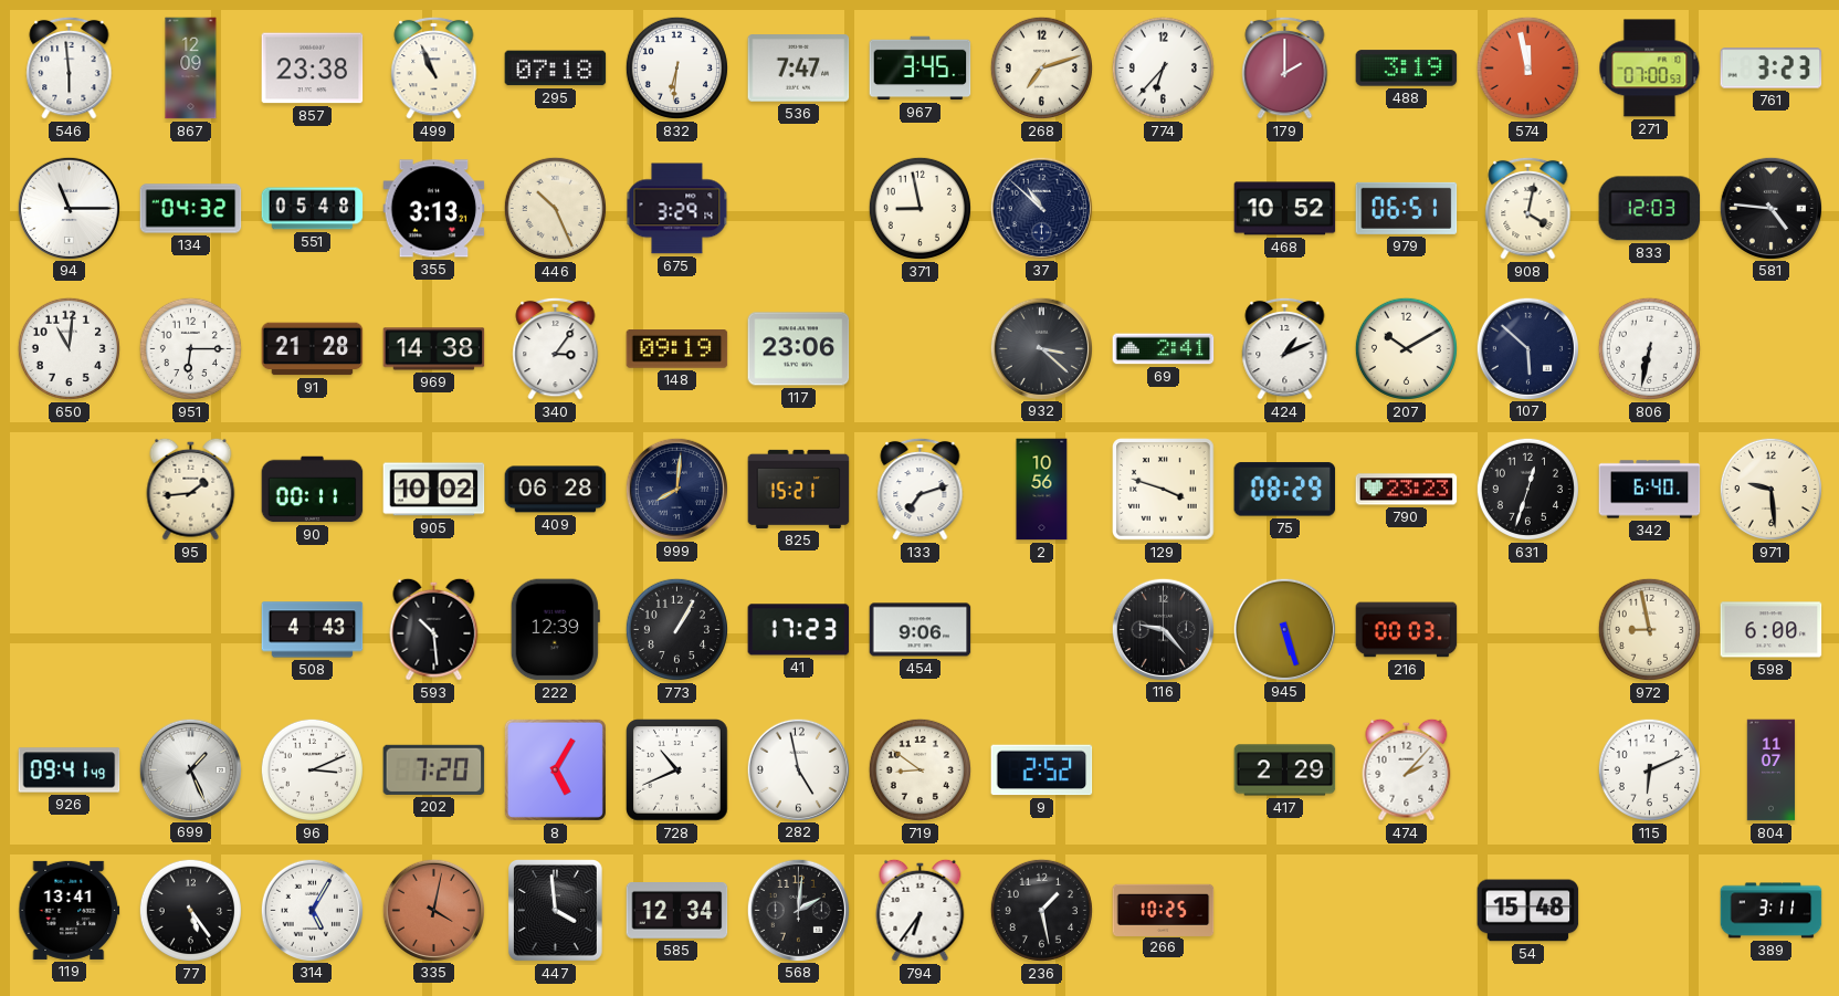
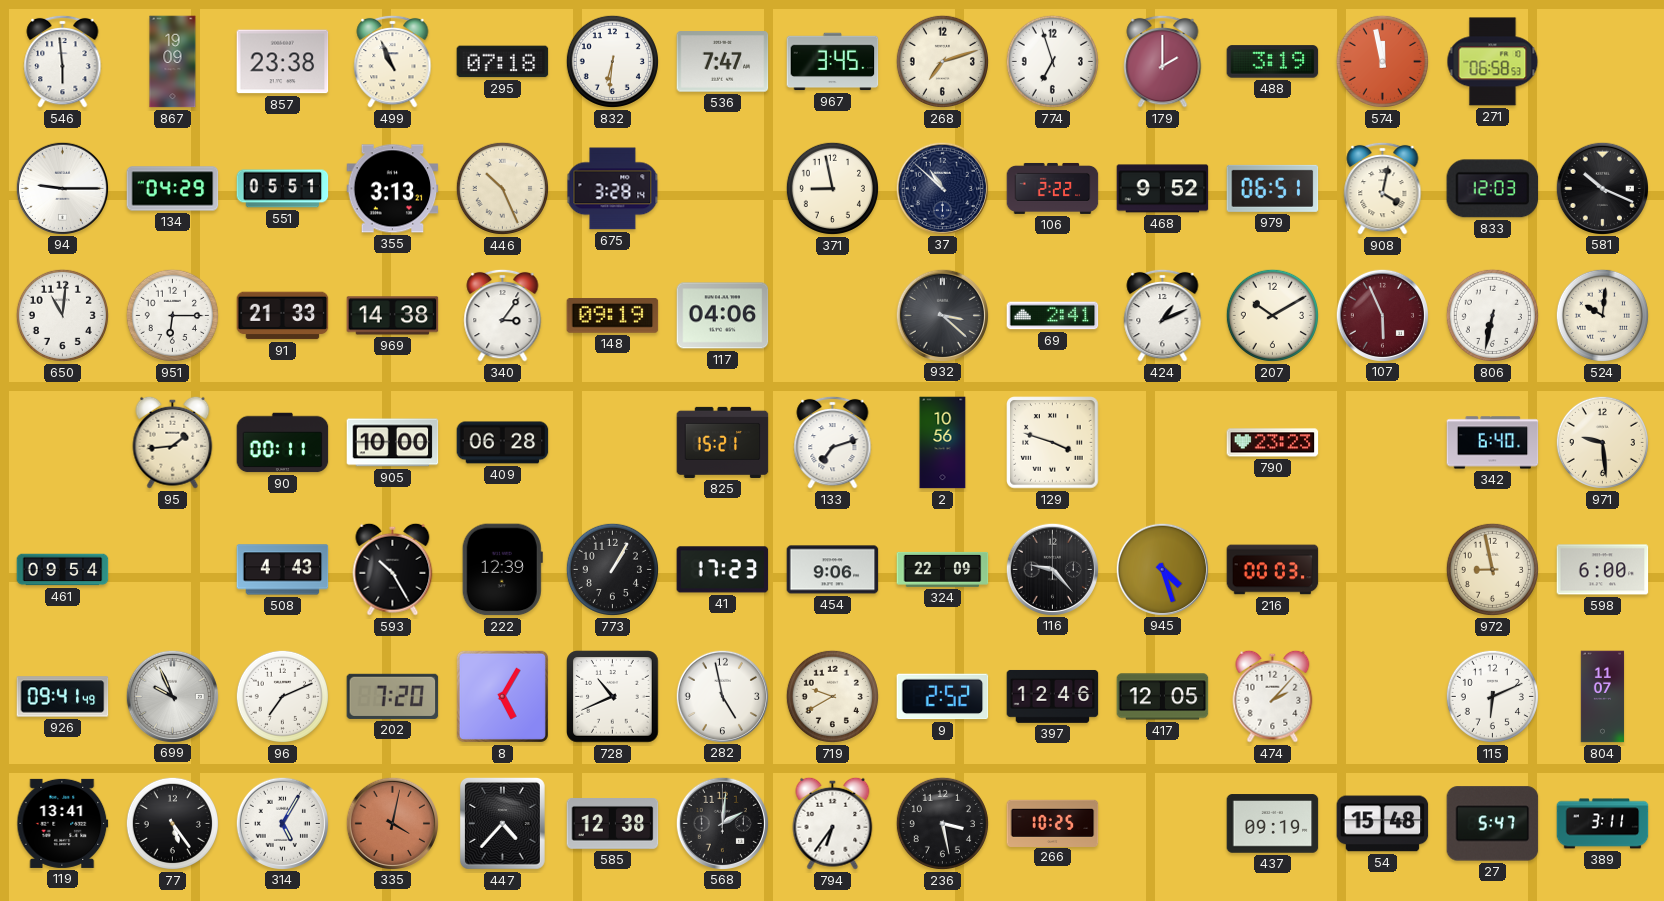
867: 12:09 -> 19:09
774: 6:37 -> 6:57
271: 07:00 -> 06:58
761: 3:23 -> none
94: 11:15 -> 9:15
134: 04:32 -> 04:29
551: 05:48 -> 05:51
675: 3:29 -> 3:28
106: none -> 2:22
468: 10:52 -> 9:52
581: 4:46 -> 10:19
91: 21:28 -> 21:33
117: 23:06 -> 04:06
107: 5:52 -> 5:56
107 dial: navy -> burgundy
524: none -> 10:01
905: 10:02 -> 10:00
999: 8:01 -> none
75: 08:29 -> none
631: 12:33 -> none
461: none -> 09:54
593: 10:29 -> 10:25
324: none -> 22:09
945: 5:27 -> 4:27
699: 1:26 -> 9:56
96: 3:11 -> 7:11
719: 8:51 -> 9:40
397: none -> 12:46
417: 2:29 -> 12:05
447: 3:59 -> 4:37
585: 12:34 -> 12:38
236: 1:28 -> 3:28
437: none -> 09:19
27: none -> 5:47
